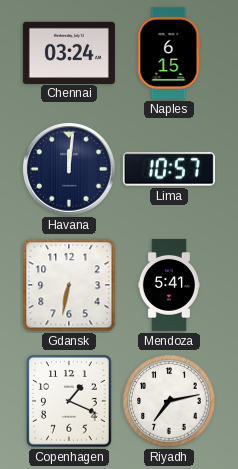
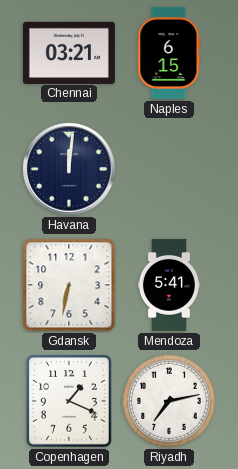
Chennai: 03:24 -> 03:21
Lima: 10:57 -> none
